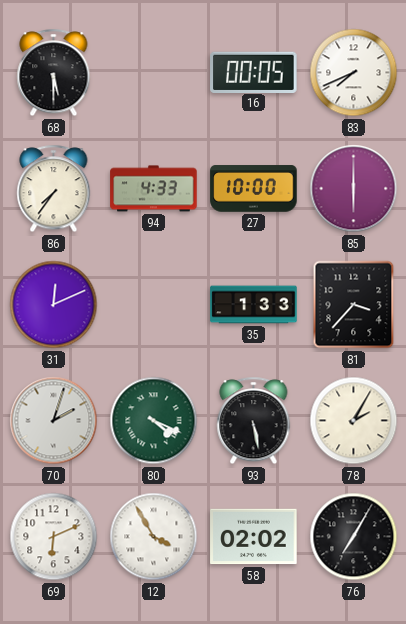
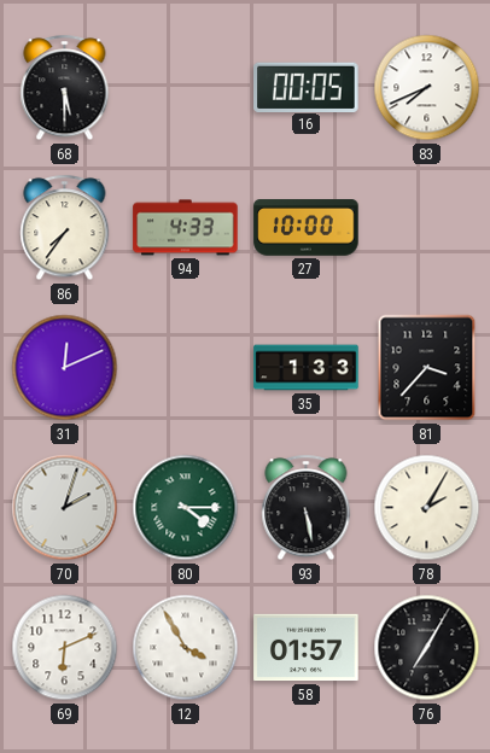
85: 6:00 -> none
80: 4:19 -> 4:15
58: 02:02 -> 01:57
